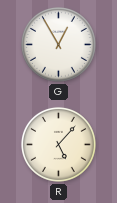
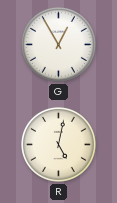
R: 5:07 -> 5:02
